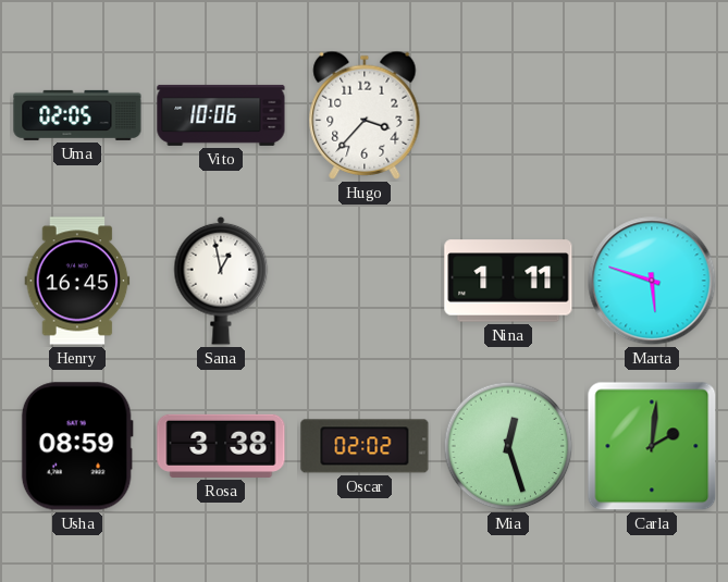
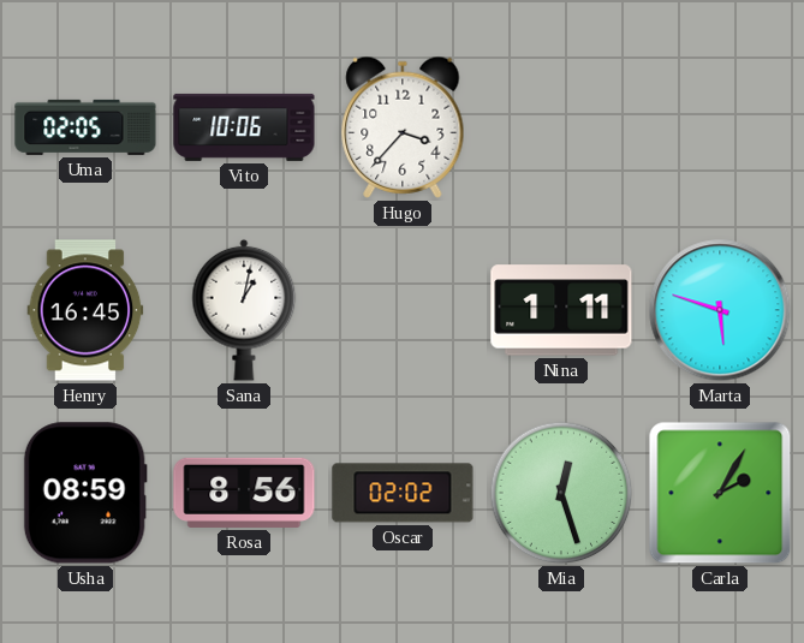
Sana: 12:58 -> 1:02
Rosa: 3:38 -> 8:56
Carla: 2:01 -> 2:05
